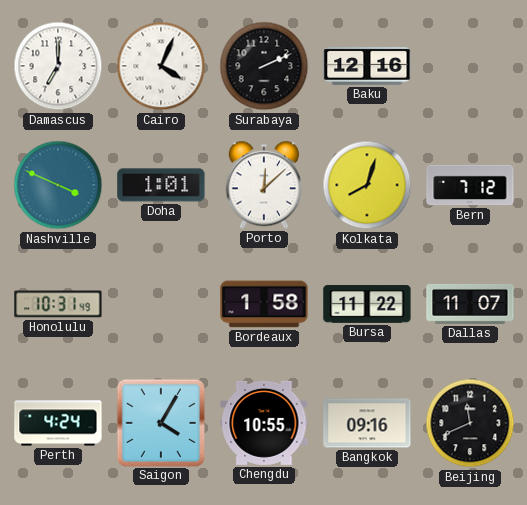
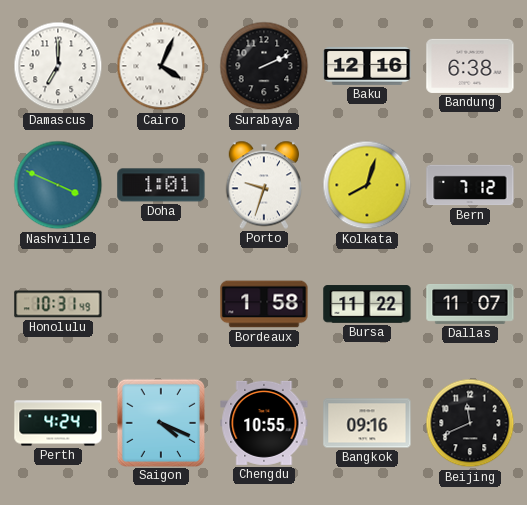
Bandung: none -> 6:38
Porto: 12:08 -> 9:33
Saigon: 4:05 -> 4:19
